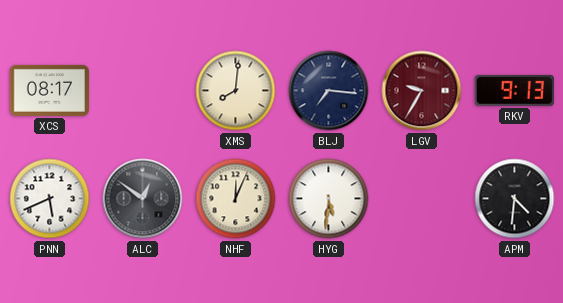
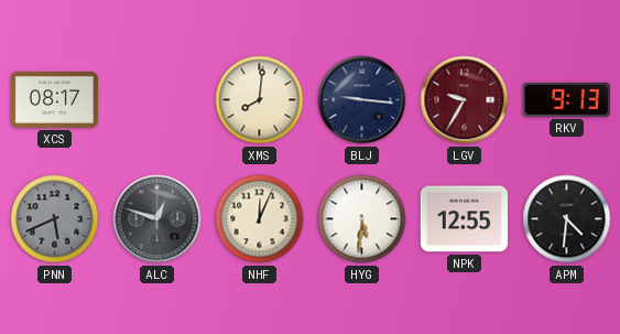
BLJ: 7:16 -> 9:16
PNN dial: white -> grey
ALC: 12:51 -> 12:48
NPK: none -> 12:55
